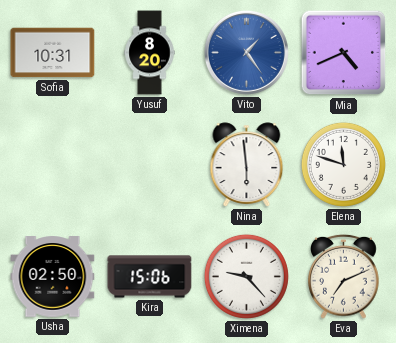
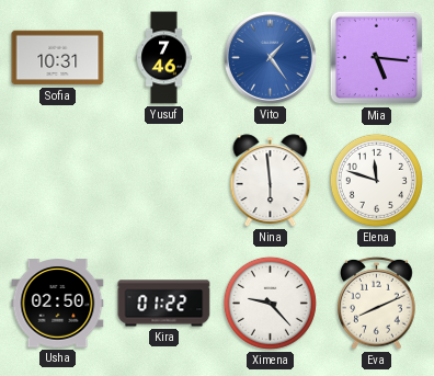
Yusuf: 8:20 -> 7:46
Mia: 4:41 -> 5:16
Kira: 15:06 -> 01:22
Eva: 7:11 -> 8:11
